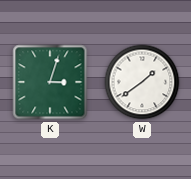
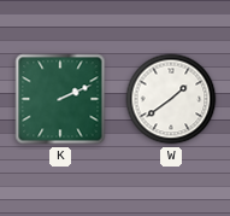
K: 3:03 -> 2:11
